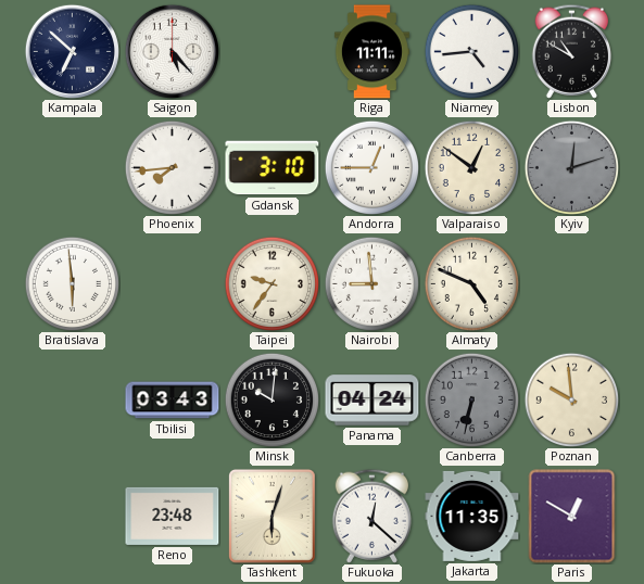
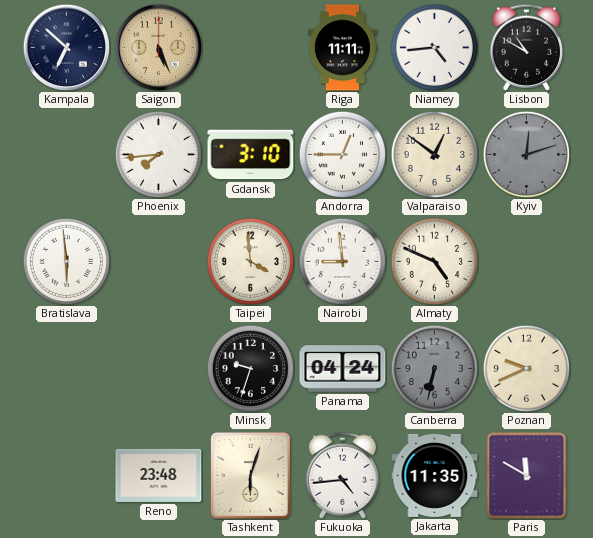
Saigon: 5:23 -> 5:26
Saigon dial: white -> champagne
Taipei: 9:36 -> 3:59
Tbilisi: 03:43 -> none
Minsk: 10:01 -> 9:33
Poznan: 9:59 -> 9:41
Fukuoka: 12:22 -> 4:44
Paris: 12:50 -> 11:50
